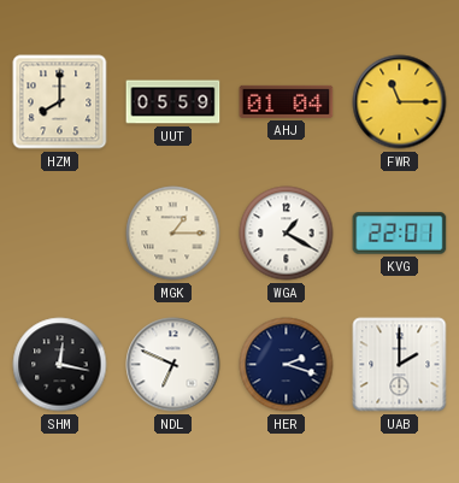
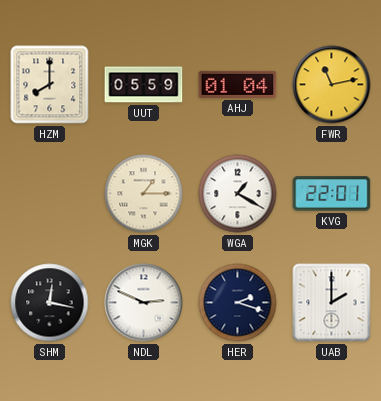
FWR: 11:15 -> 11:13
NDL: 6:49 -> 2:49
